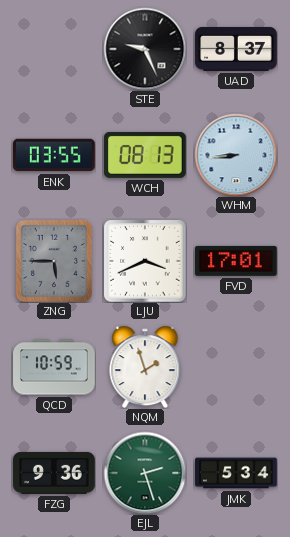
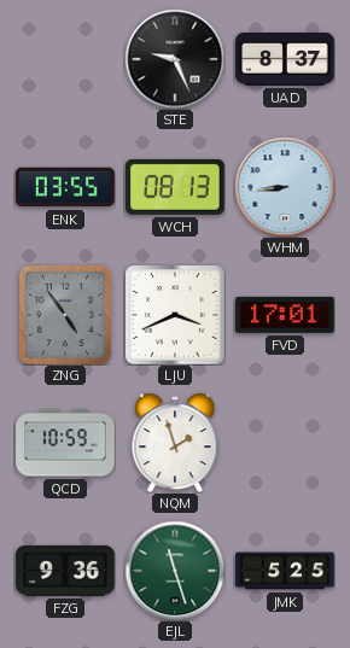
ZNG: 5:45 -> 4:54
EJL: 2:27 -> 11:27
JMK: 5:34 -> 5:25
